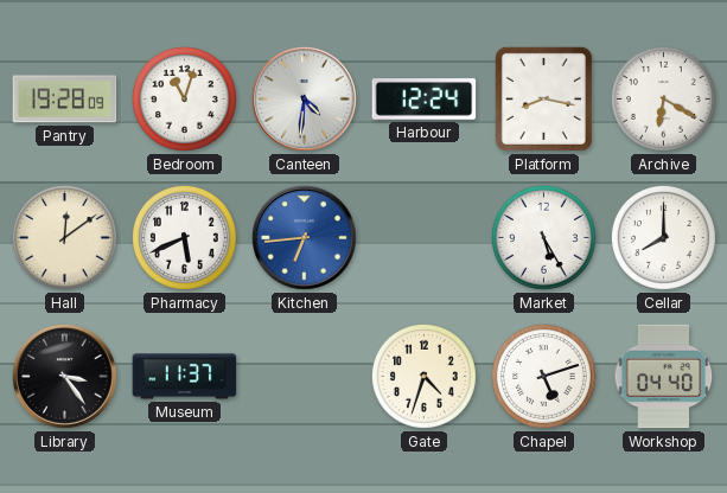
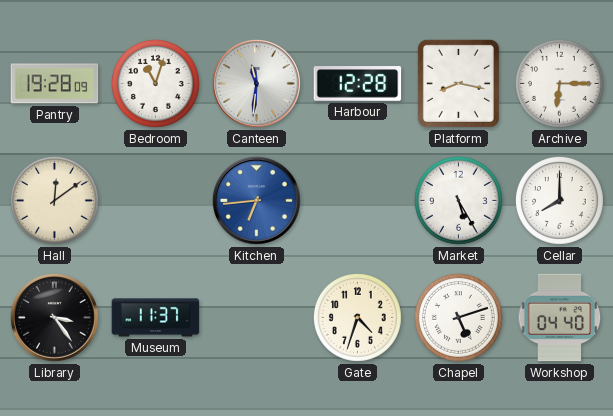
Canteen: 4:31 -> 11:31
Harbour: 12:24 -> 12:28
Archive: 6:20 -> 6:15
Pharmacy: 5:41 -> none
